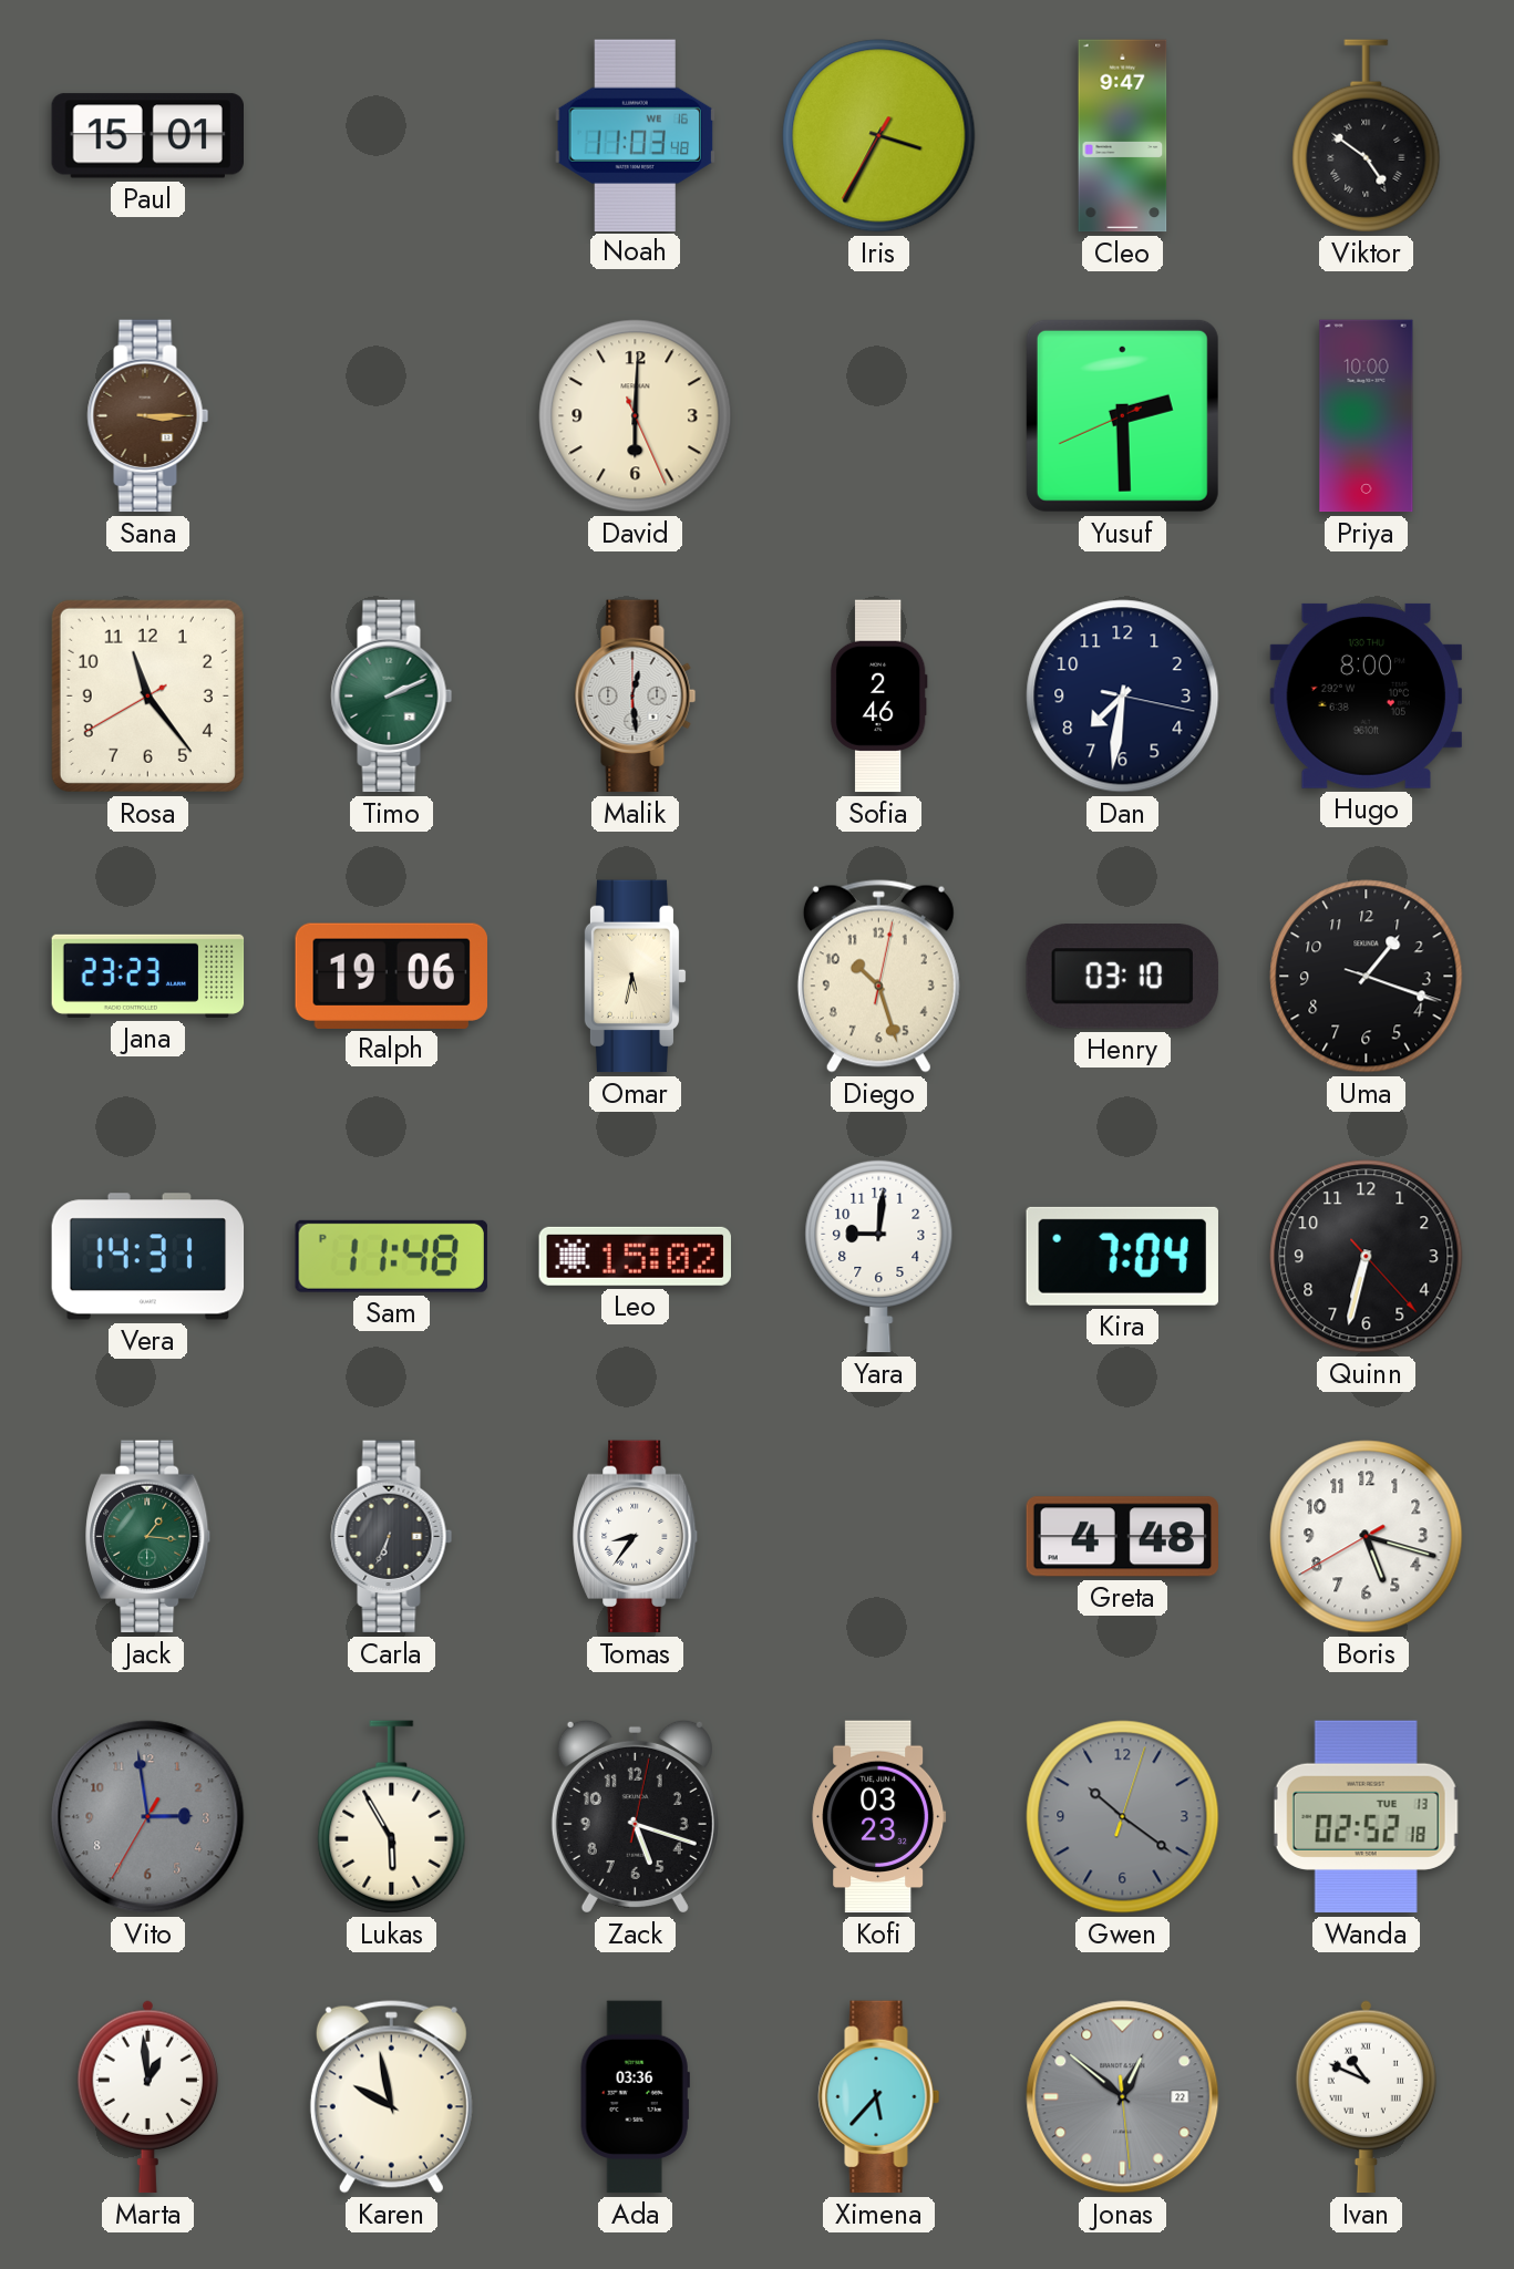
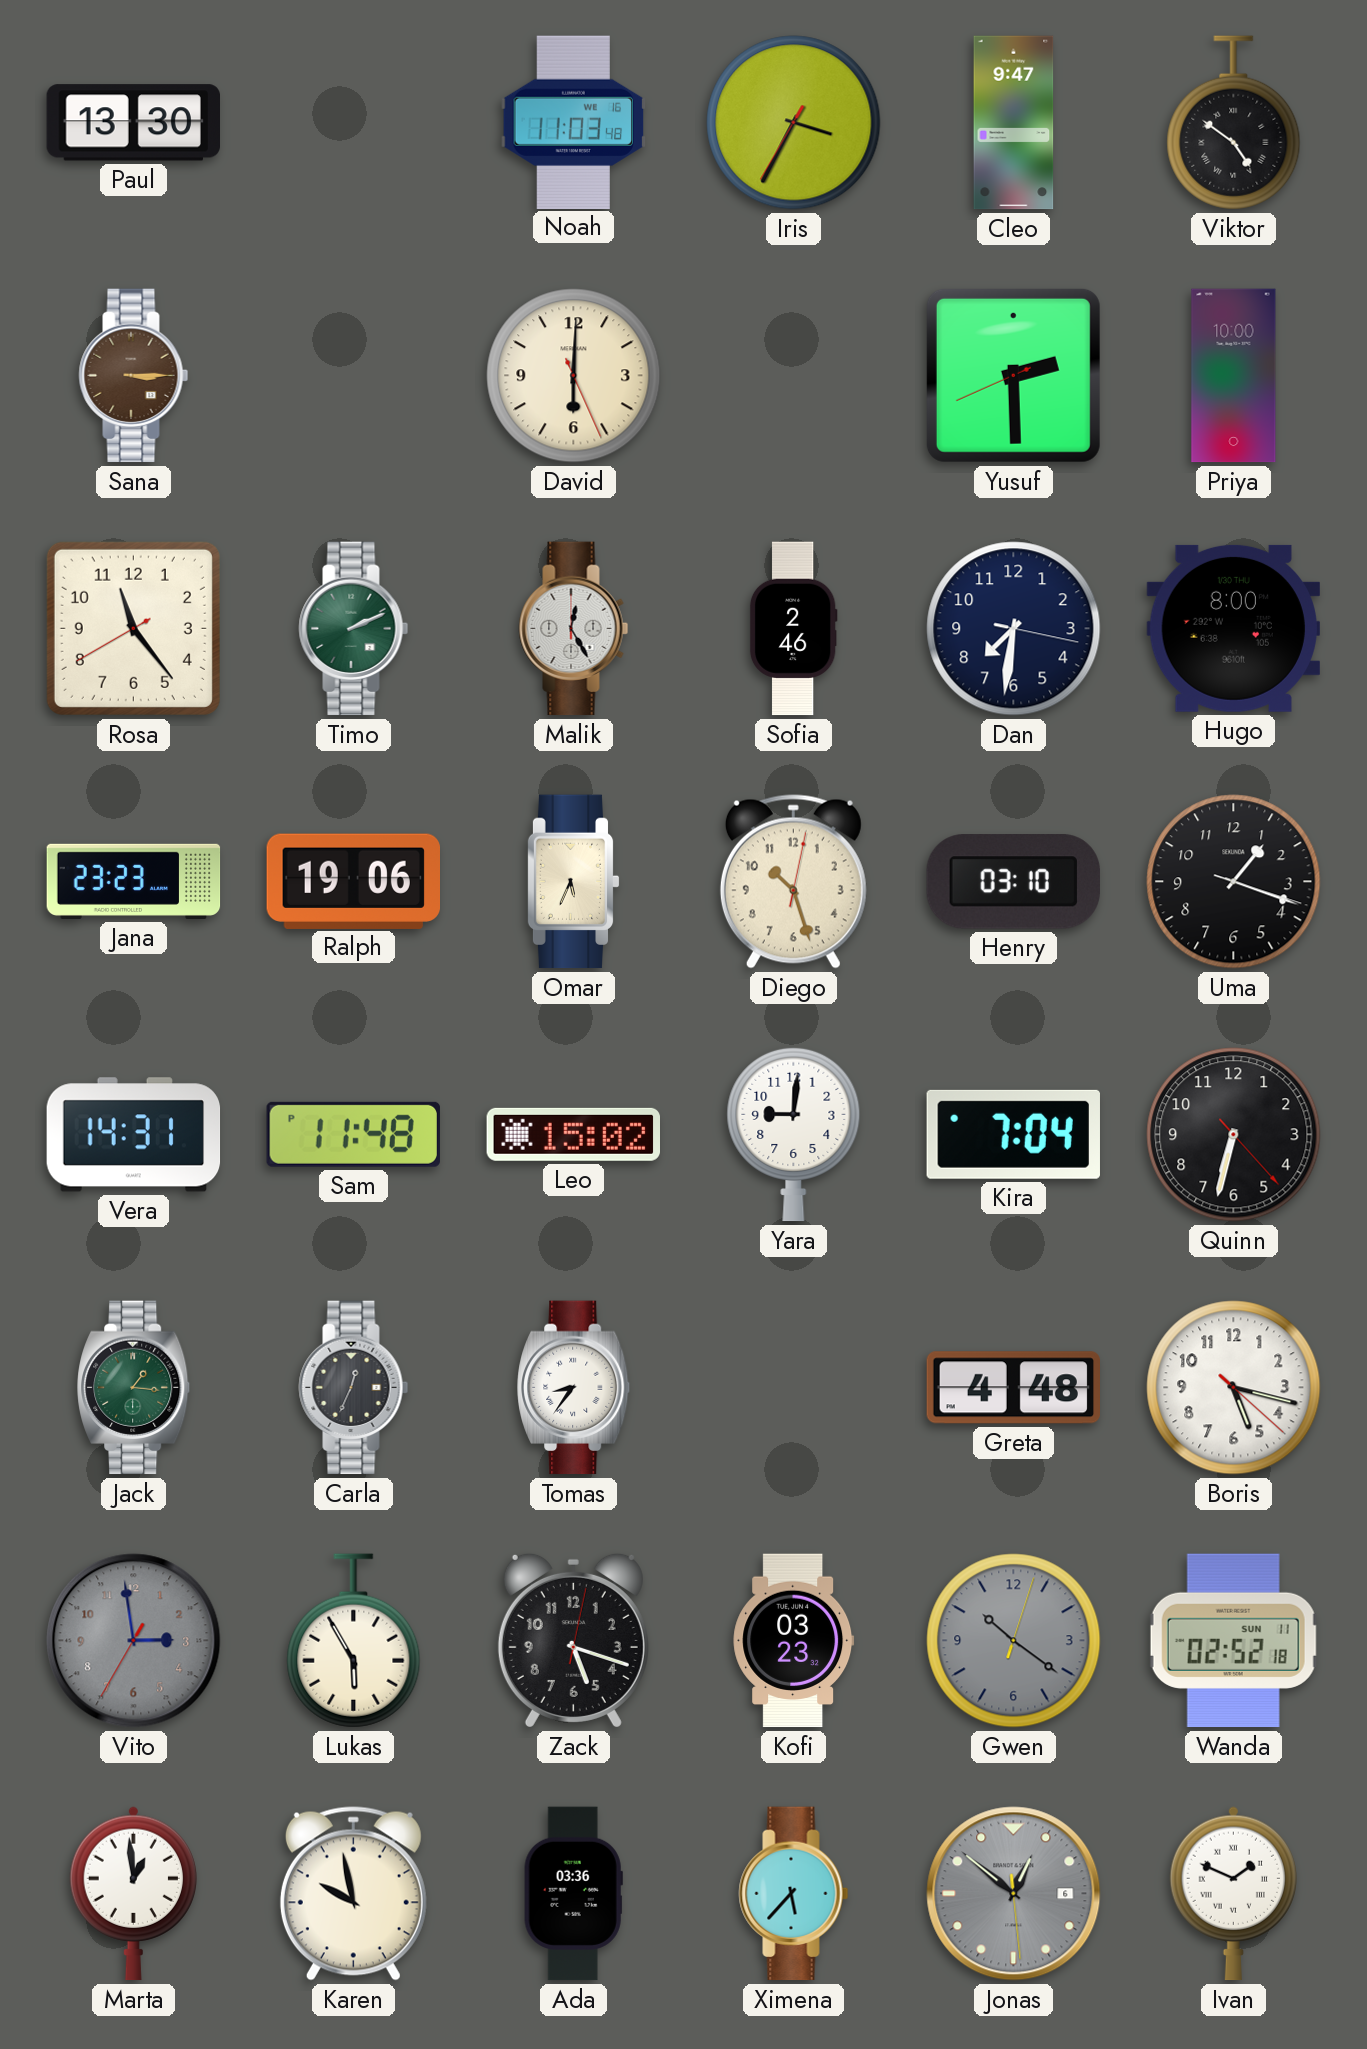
Paul: 15:01 -> 13:30
Malik: 12:29 -> 12:25
Omar: 5:32 -> 5:34
Carla: 6:34 -> 12:34
Boris: 5:17:40 -> 5:17:22
Wanda date: TUE 13 -> SUN 11
Jonas date: 22 -> 6
Ivan: 10:49 -> 1:49
